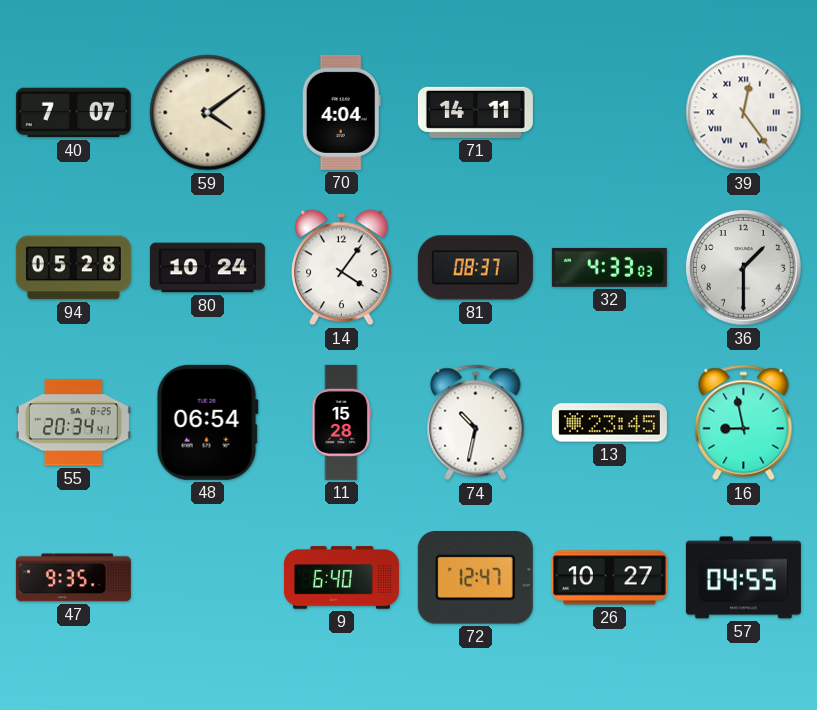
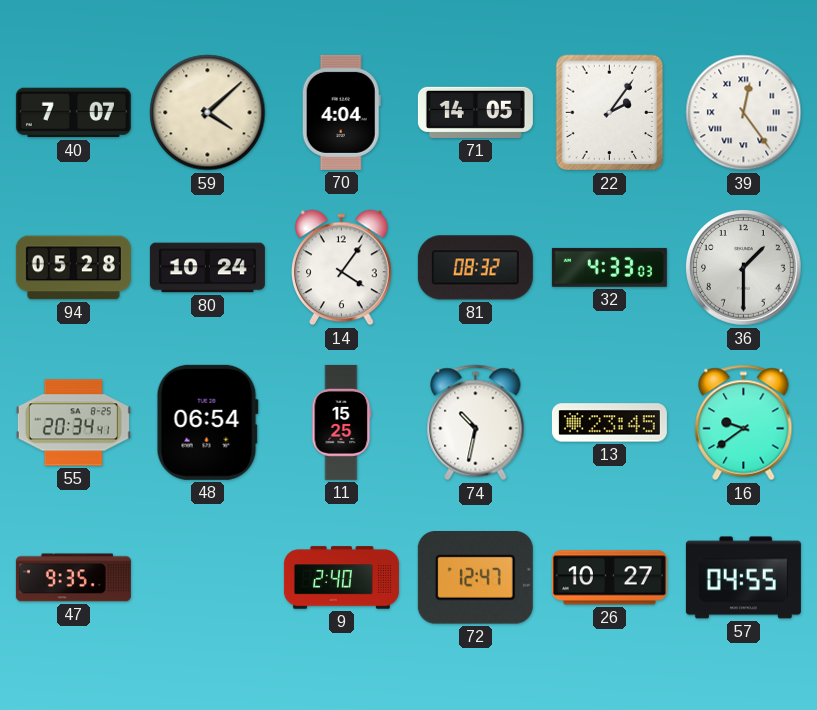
59: 4:09 -> 4:08
71: 14:11 -> 14:05
22: none -> 2:06
81: 08:37 -> 08:32
11: 15:28 -> 15:25
16: 8:58 -> 9:39
9: 6:40 -> 2:40
